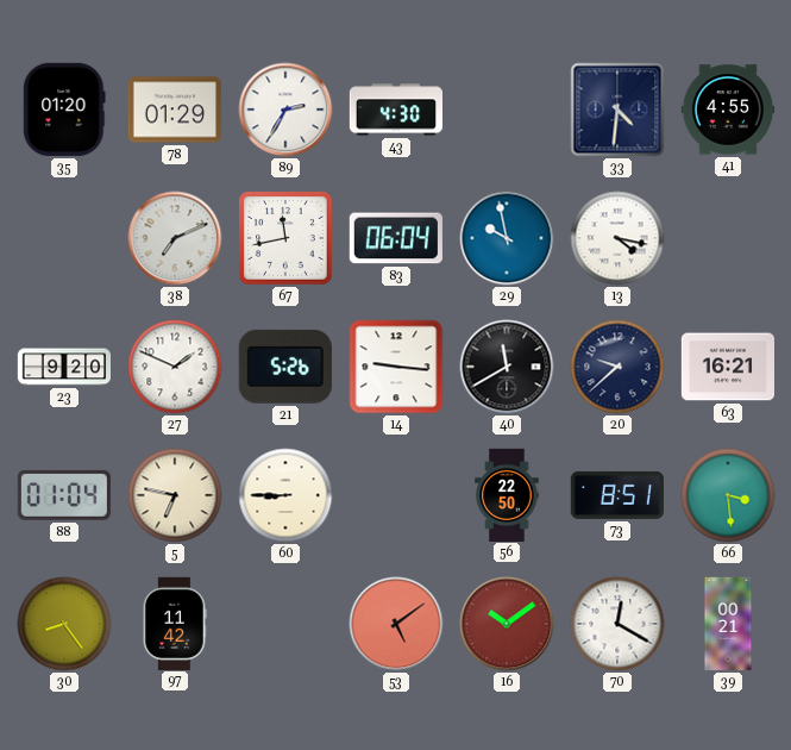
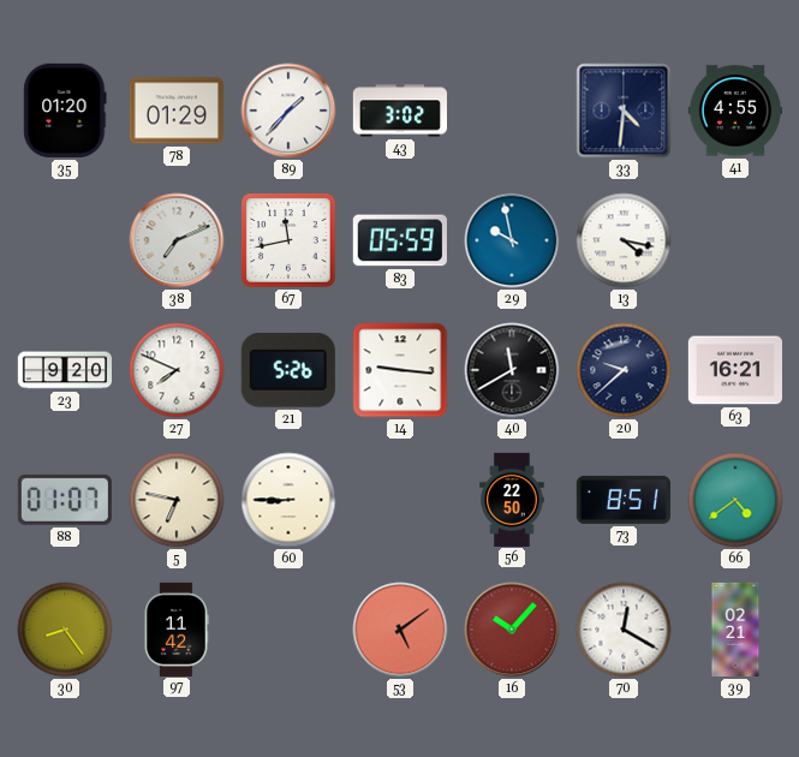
89: 2:35 -> 1:37
43: 4:30 -> 3:02
83: 06:04 -> 05:59
27: 1:49 -> 7:49
88: 01:04 -> 01:07
66: 3:29 -> 4:39
16: 10:09 -> 10:07
39: 00:21 -> 02:21
